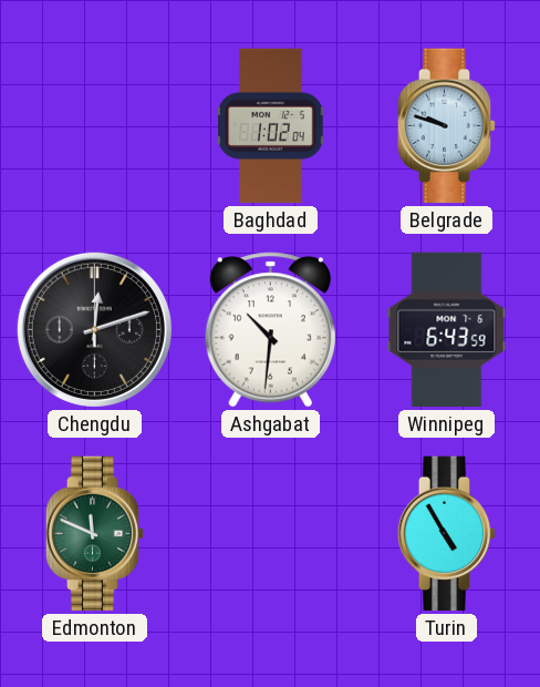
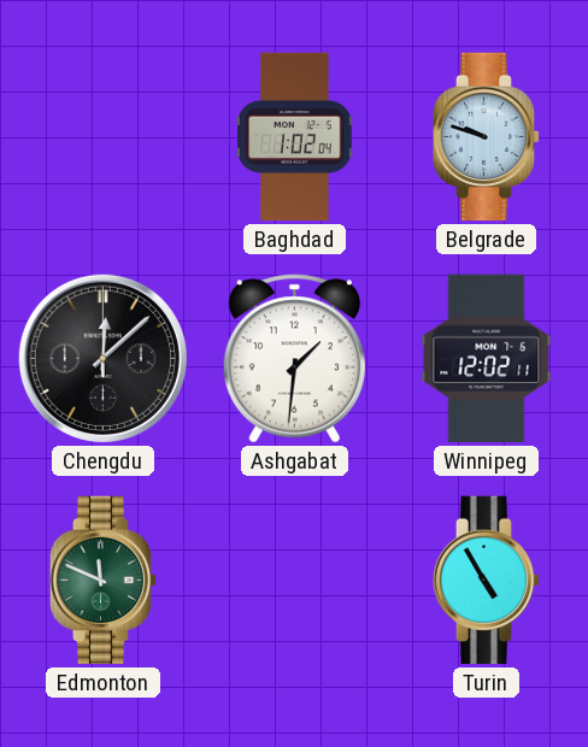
Chengdu: 12:12 -> 12:08
Ashgabat: 10:31 -> 1:31
Winnipeg: 6:43 -> 12:02
